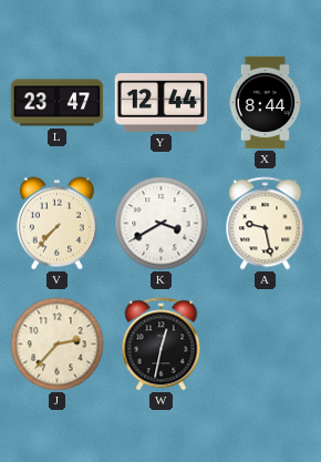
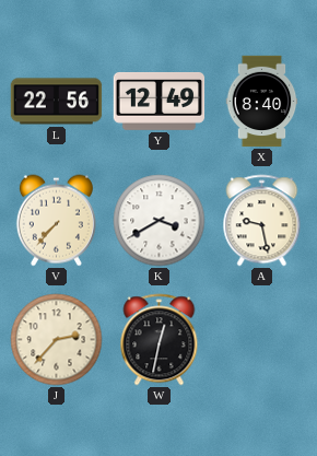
L: 23:47 -> 22:56
Y: 12:44 -> 12:49
X: 8:44 -> 8:40
